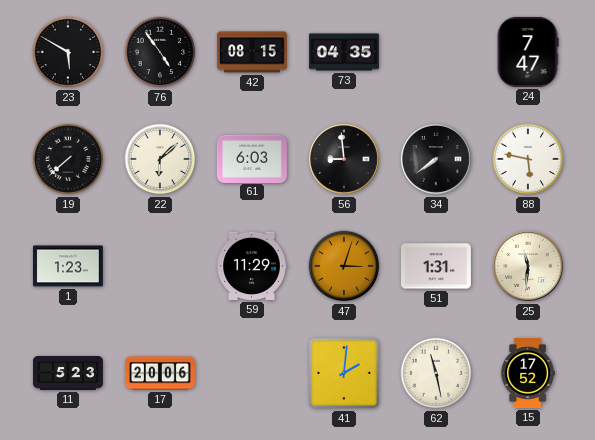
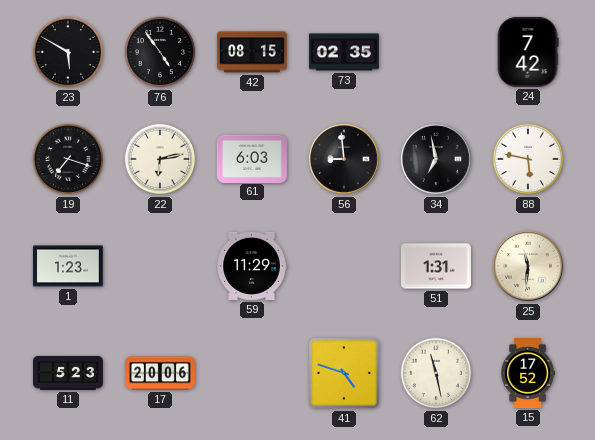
73: 04:35 -> 02:35
24: 7:47 -> 7:42
19: 7:38 -> 7:18
22: 6:08 -> 6:13
34: 7:39 -> 6:58
47: 3:03 -> none
41: 2:01 -> 4:48
